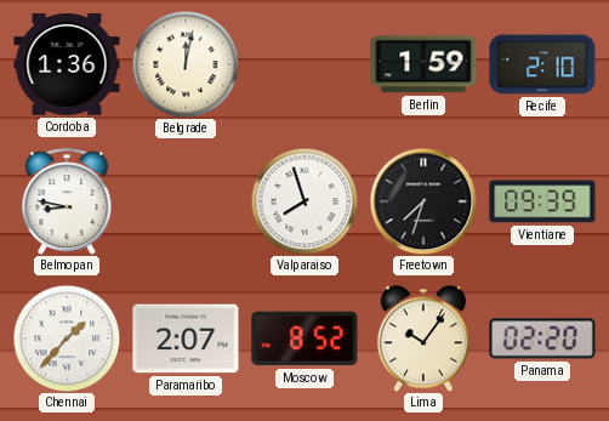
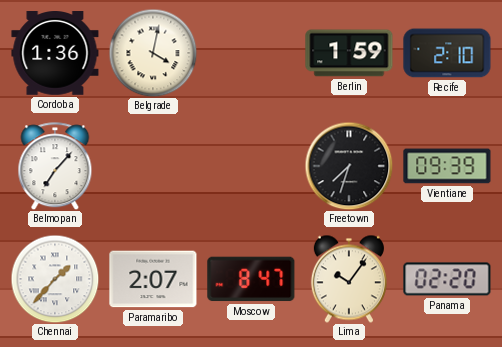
Belgrade: 12:02 -> 4:02
Belmopan: 8:47 -> 7:07
Valparaiso: 7:57 -> none
Moscow: 8:52 -> 8:47
